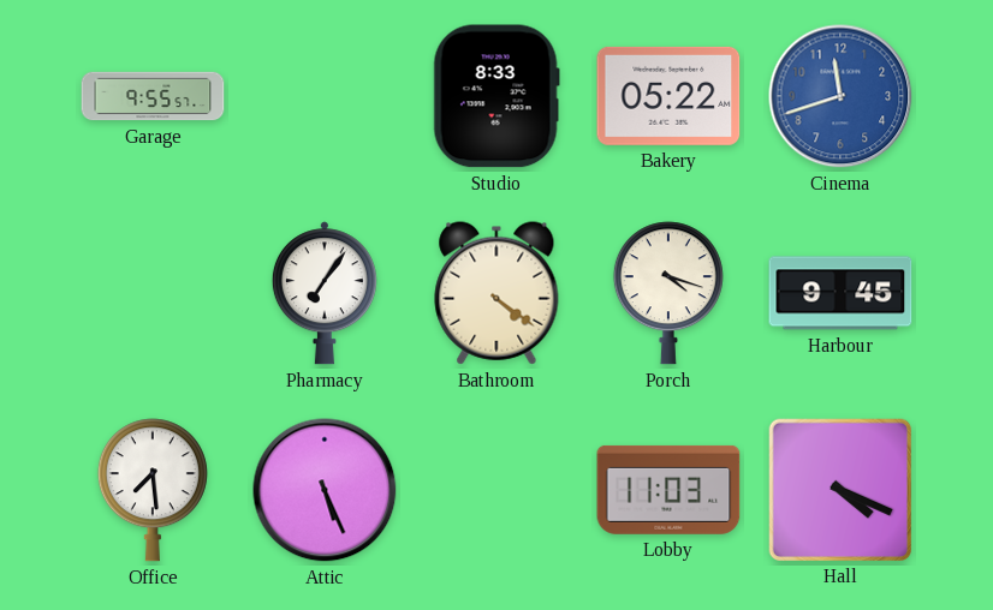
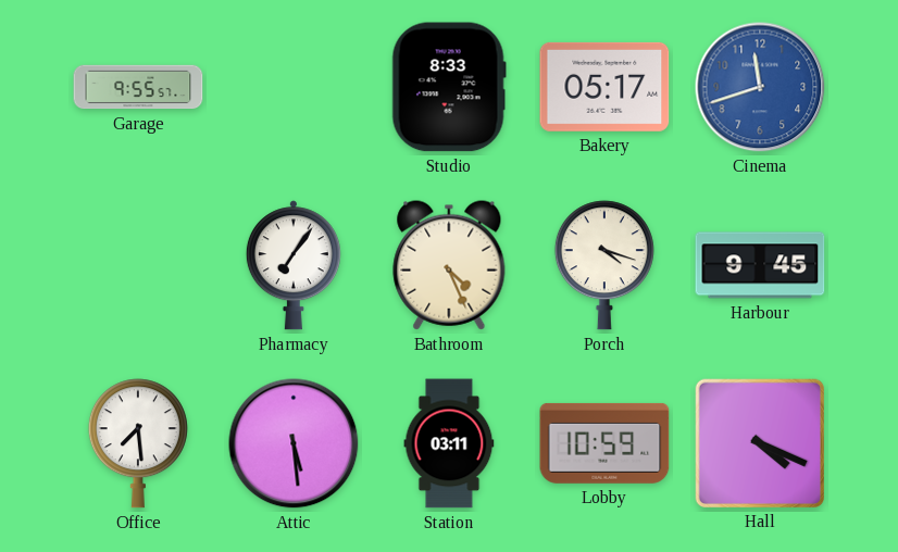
Bakery: 05:22 -> 05:17
Bathroom: 4:21 -> 4:26
Attic: 5:26 -> 5:29
Station: none -> 03:11
Lobby: 11:03 -> 10:59
